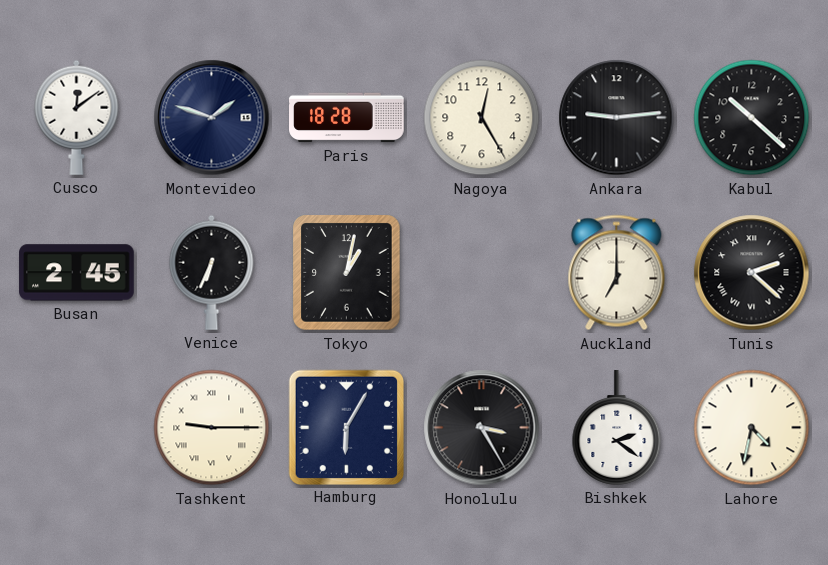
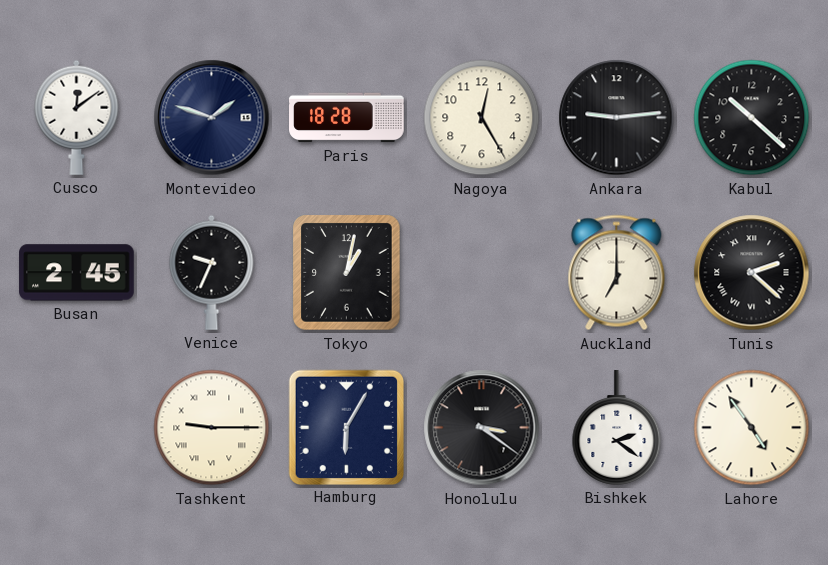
Venice: 6:34 -> 9:34
Honolulu: 3:25 -> 3:21
Lahore: 4:32 -> 4:54
